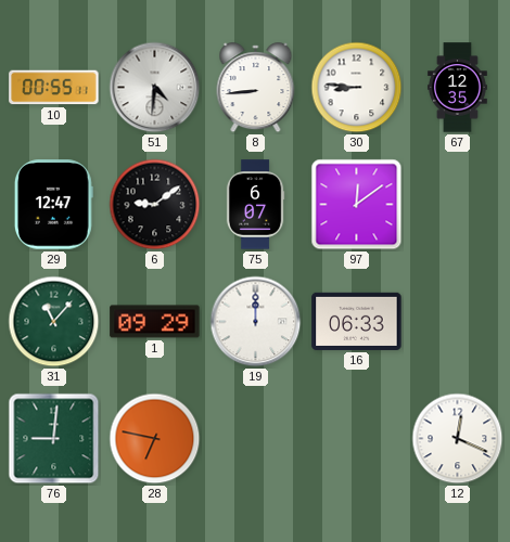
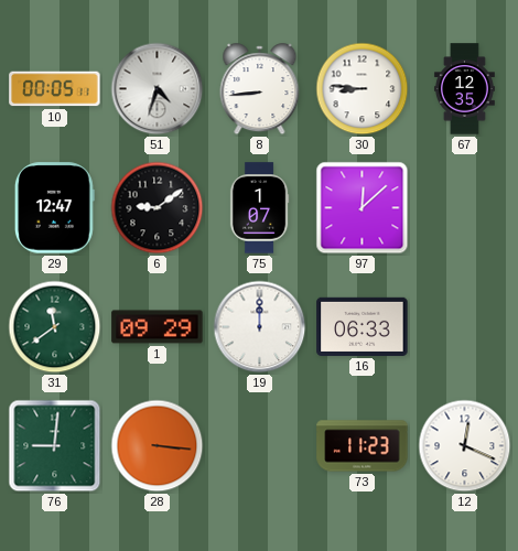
10: 00:55 -> 00:05
51: 4:31 -> 4:33
75: 6:07 -> 1:07
97: 12:09 -> 12:08
31: 11:07 -> 11:39
28: 6:47 -> 3:16
73: none -> 11:23
